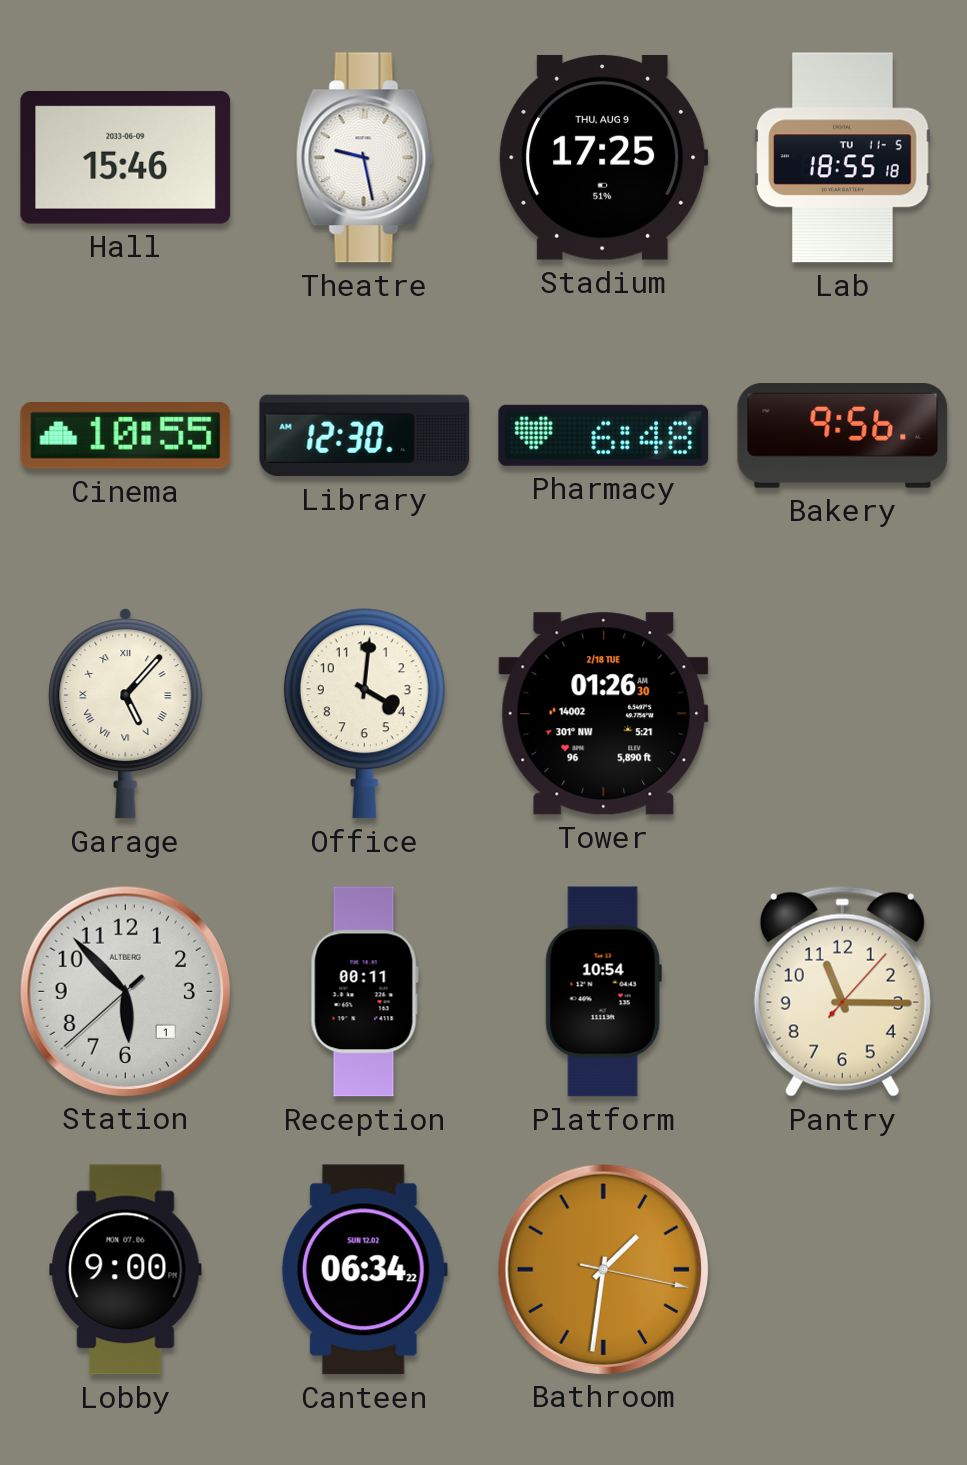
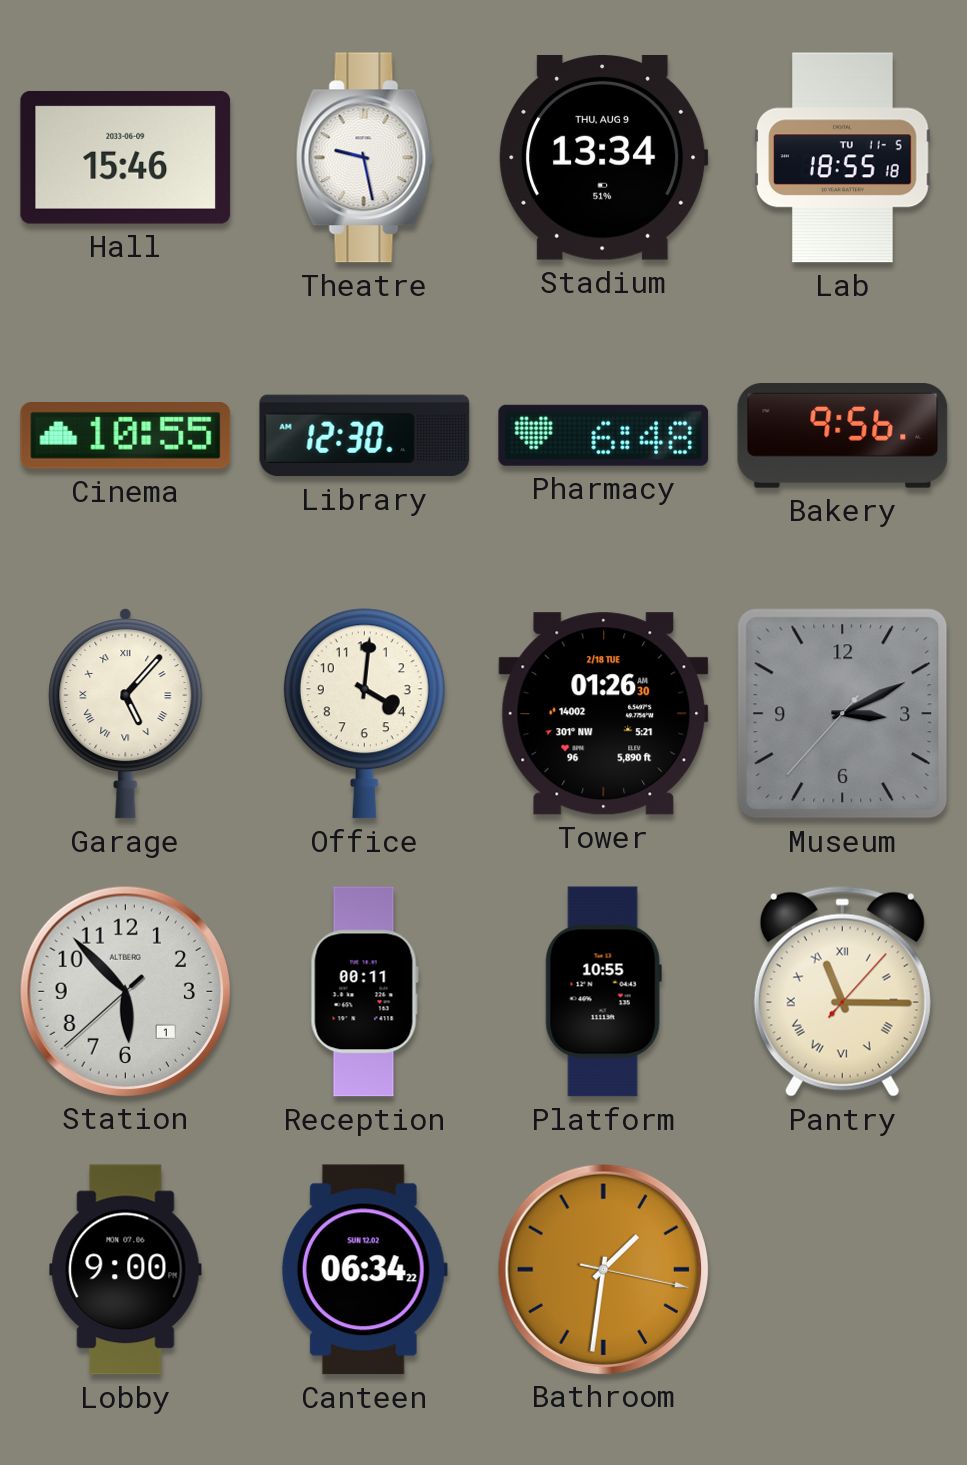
Stadium: 17:25 -> 13:34
Museum: none -> 3:10
Platform: 10:54 -> 10:55
Pantry numerals: Arabic -> Roman
